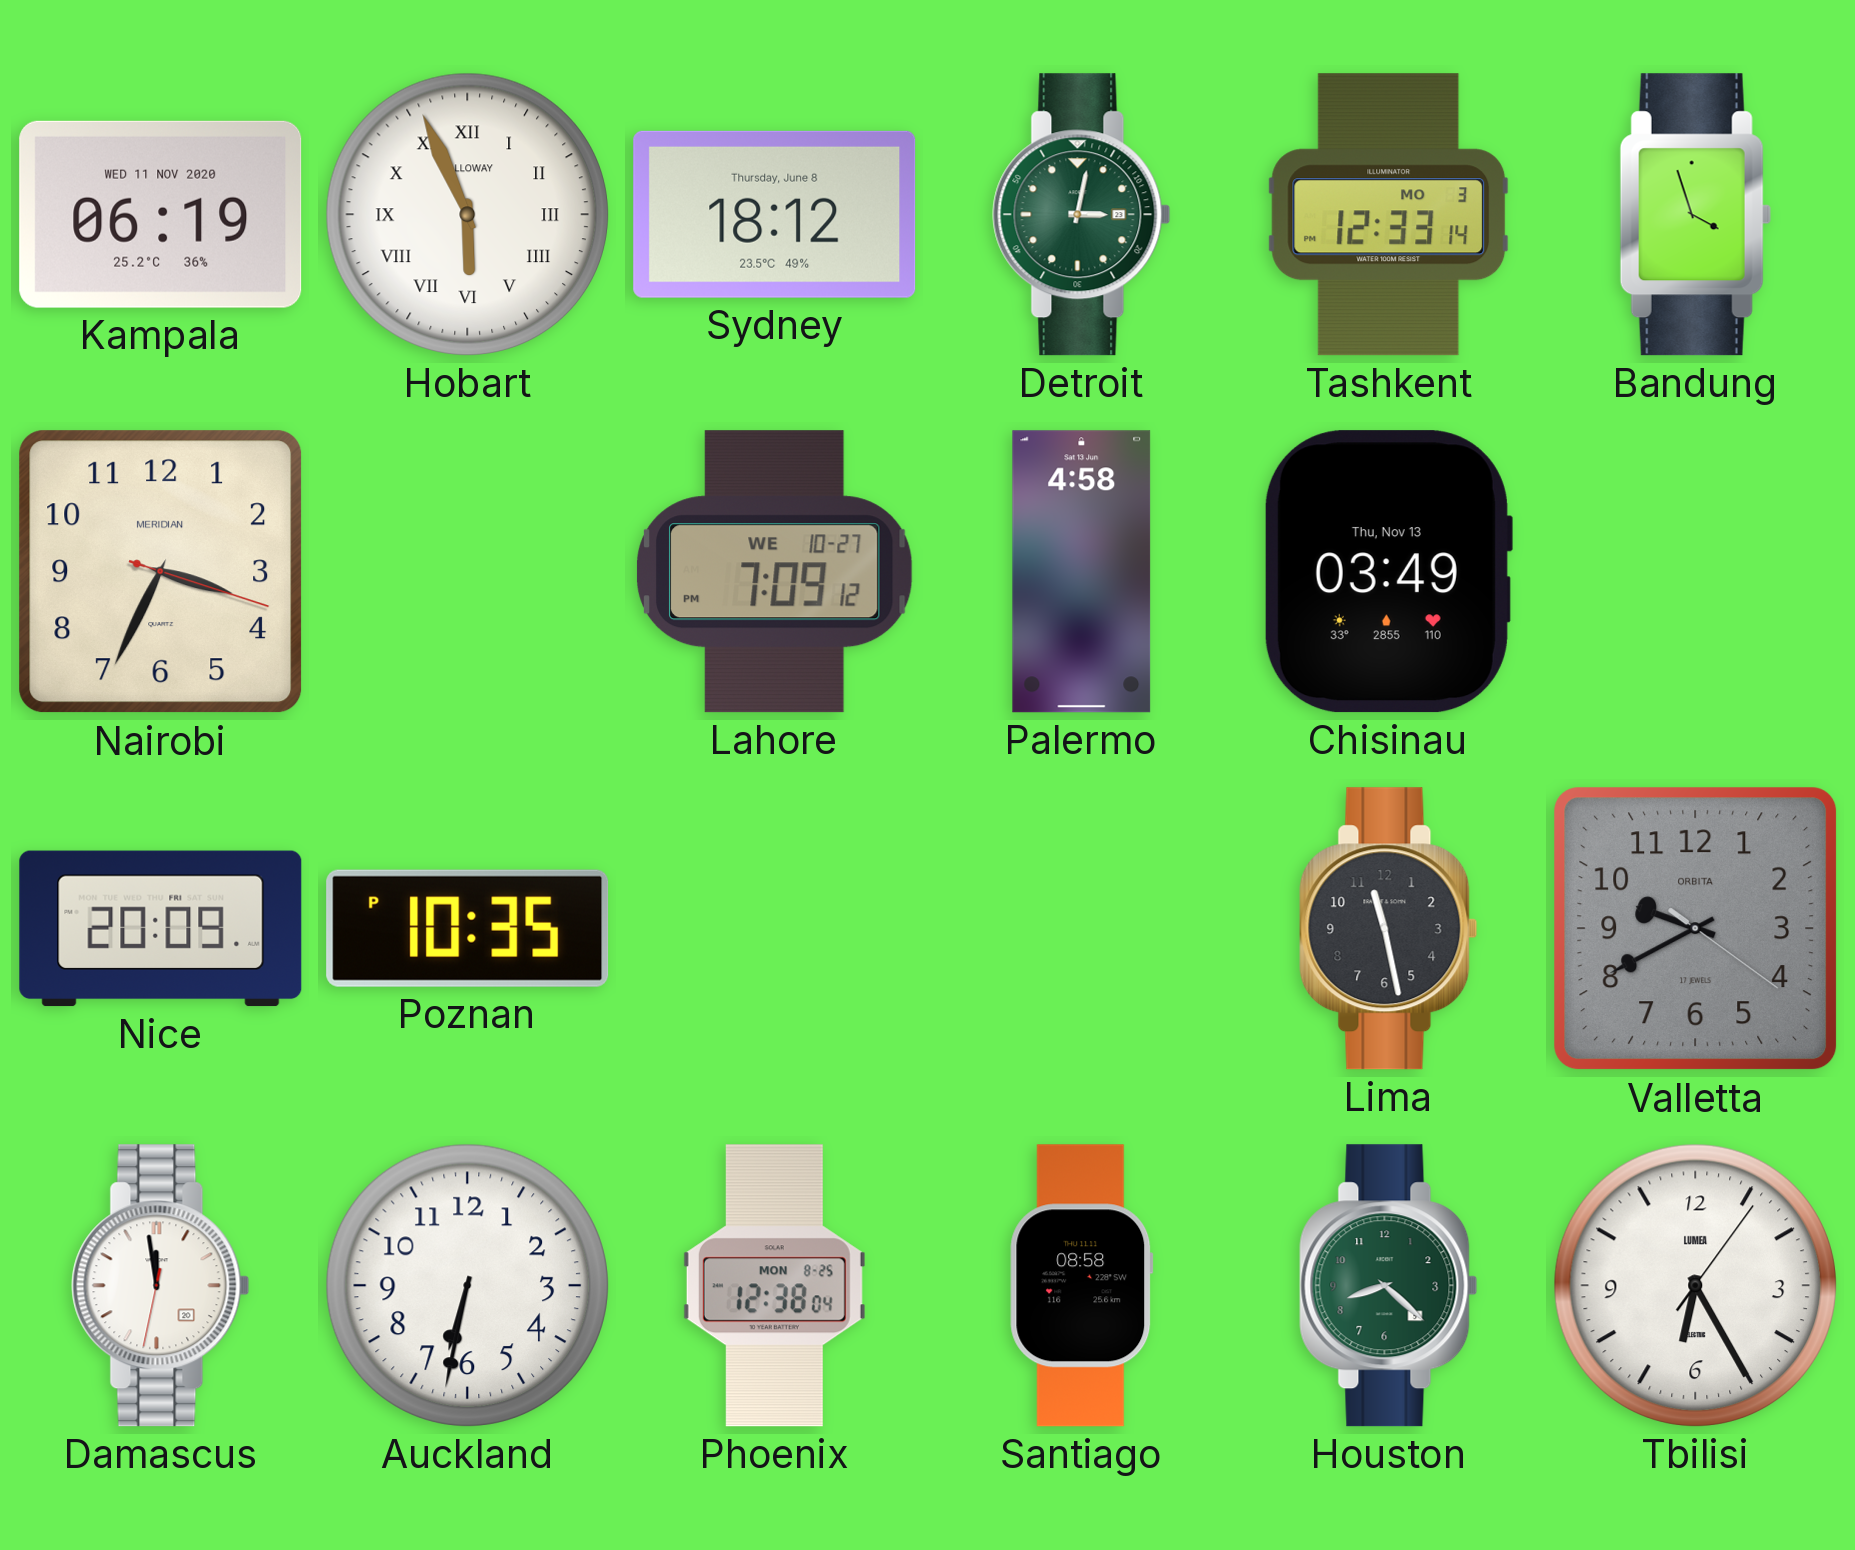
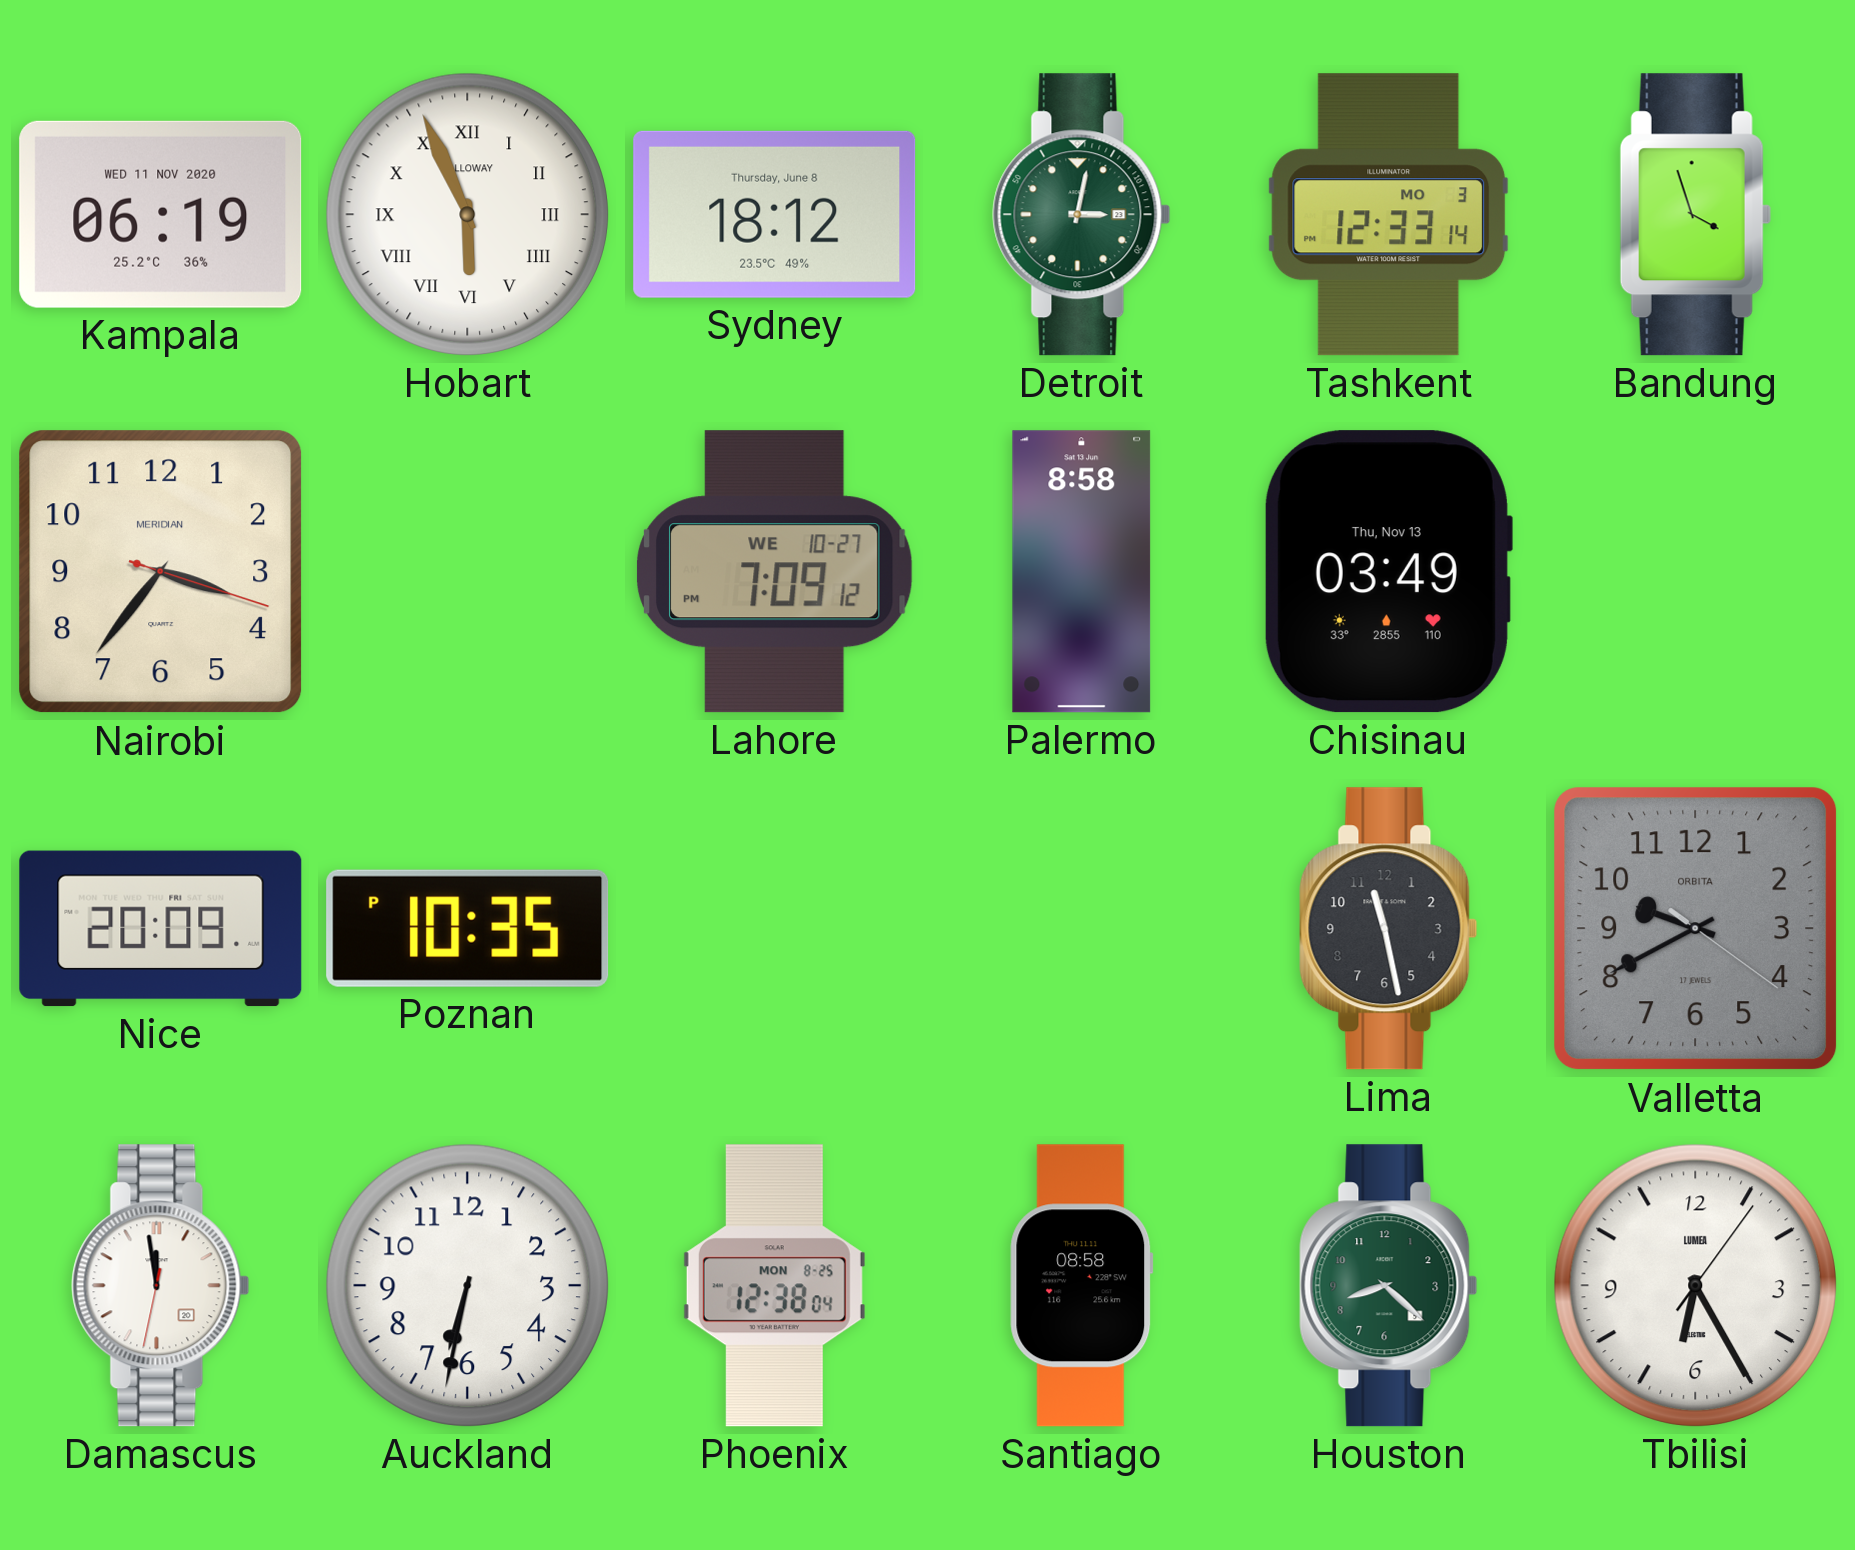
Nairobi: 3:34 -> 3:36
Palermo: 4:58 -> 8:58
